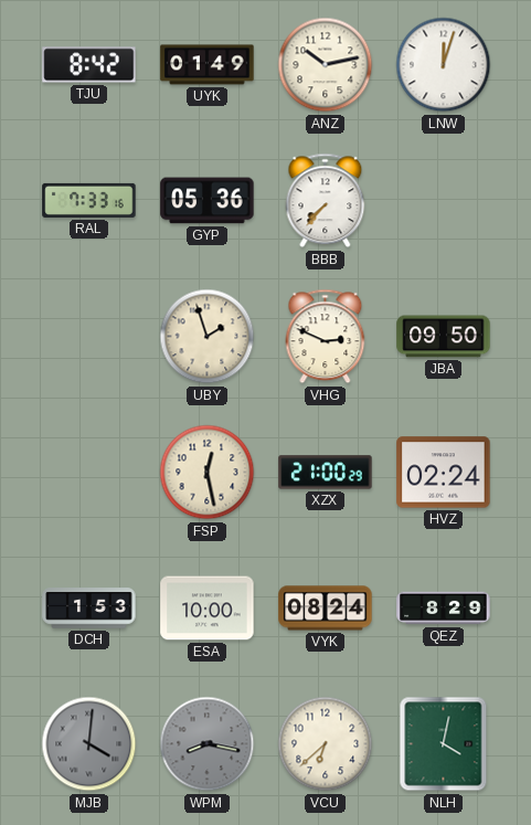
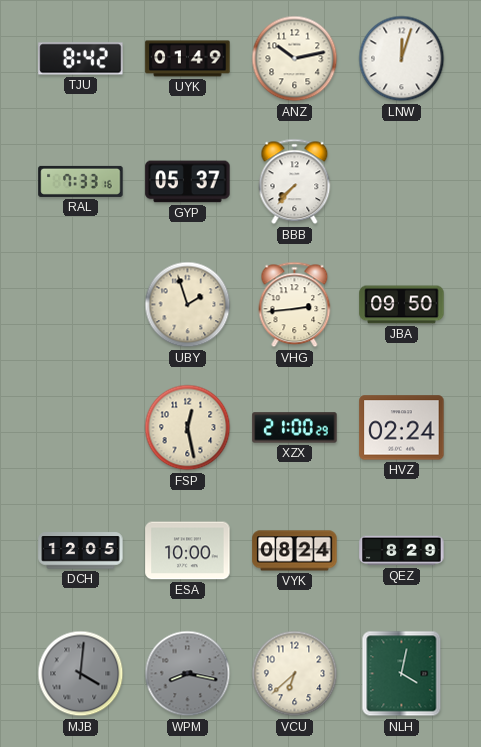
GYP: 05:36 -> 05:37
VHG: 2:49 -> 2:44
DCH: 1:53 -> 12:05
